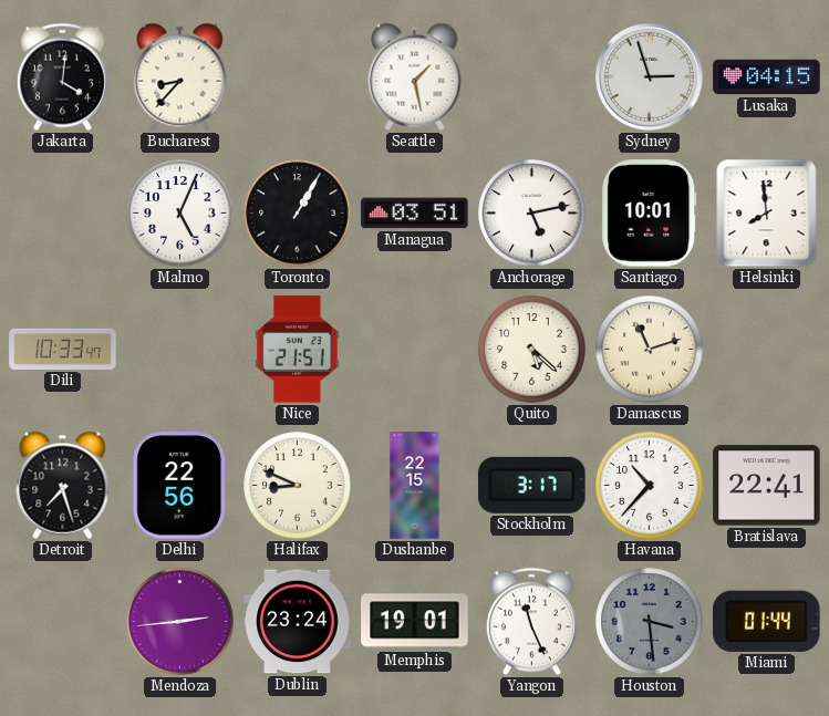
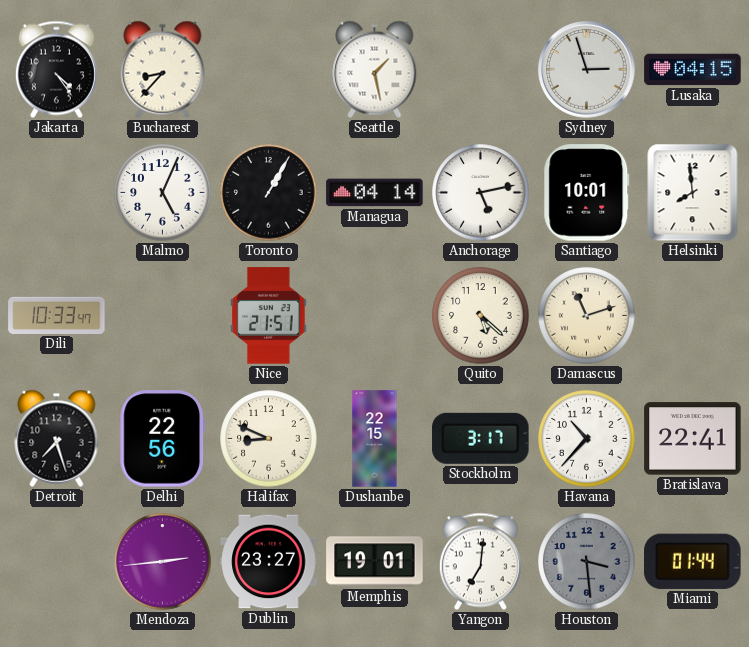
Jakarta: 4:01 -> 4:24
Managua: 03:51 -> 04:14
Dublin: 23:24 -> 23:27
Yangon: 11:26 -> 7:01
